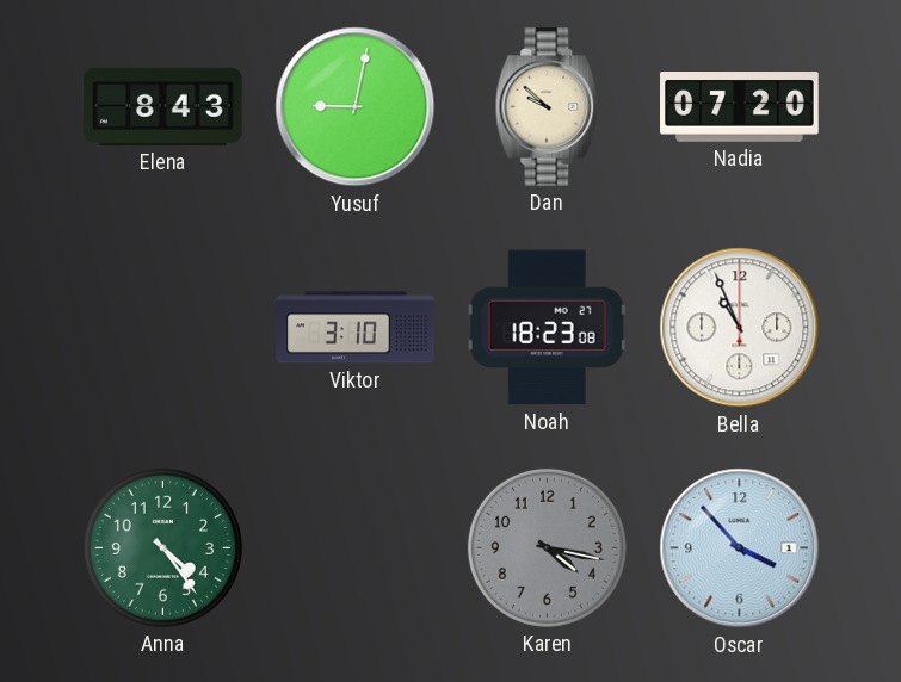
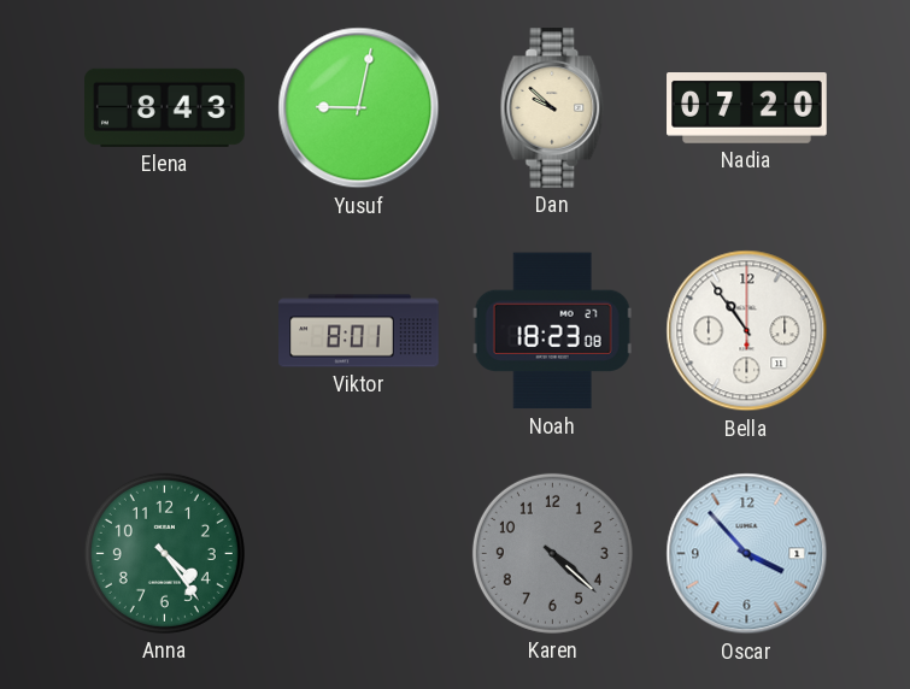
Viktor: 3:10 -> 8:01
Bella: 10:56 -> 10:54
Karen: 4:17 -> 4:22
